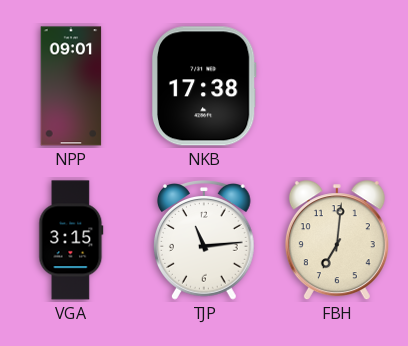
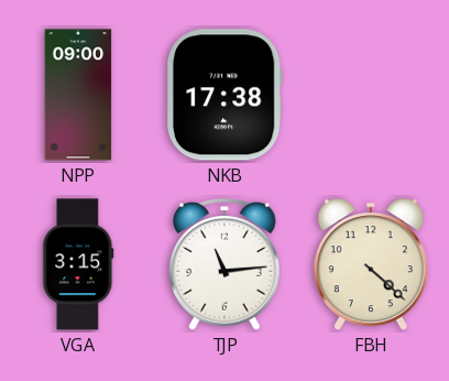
NPP: 09:01 -> 09:00
FBH: 7:01 -> 4:22
